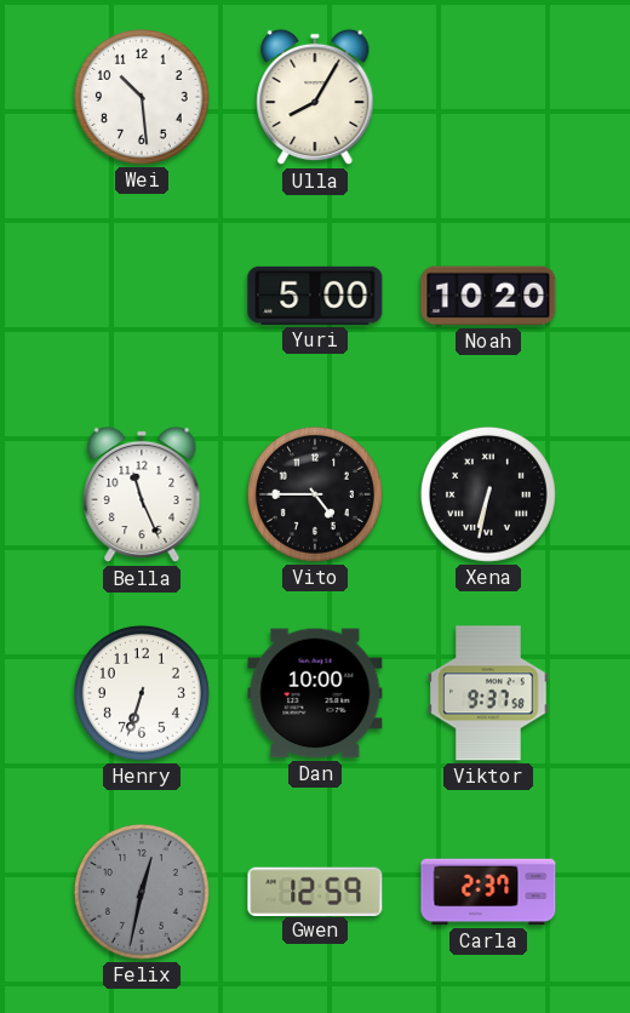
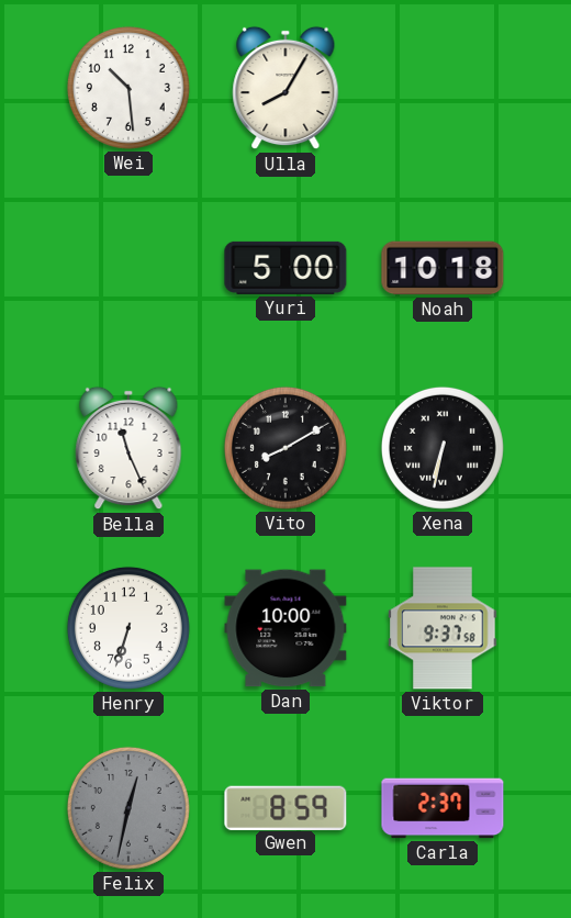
Noah: 10:20 -> 10:18
Vito: 4:45 -> 8:10
Gwen: 12:59 -> 8:59
